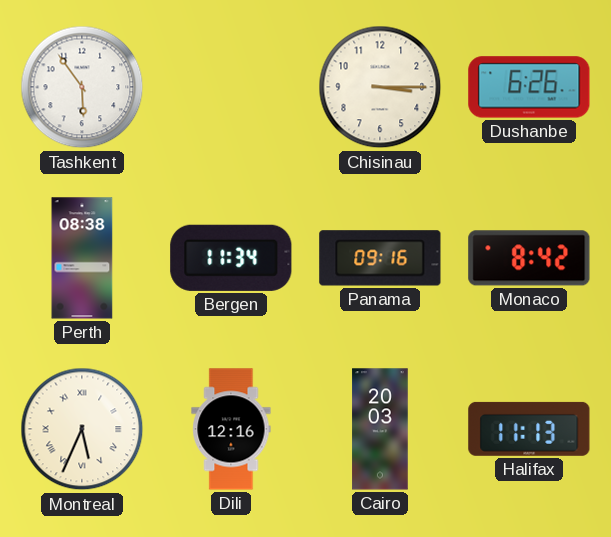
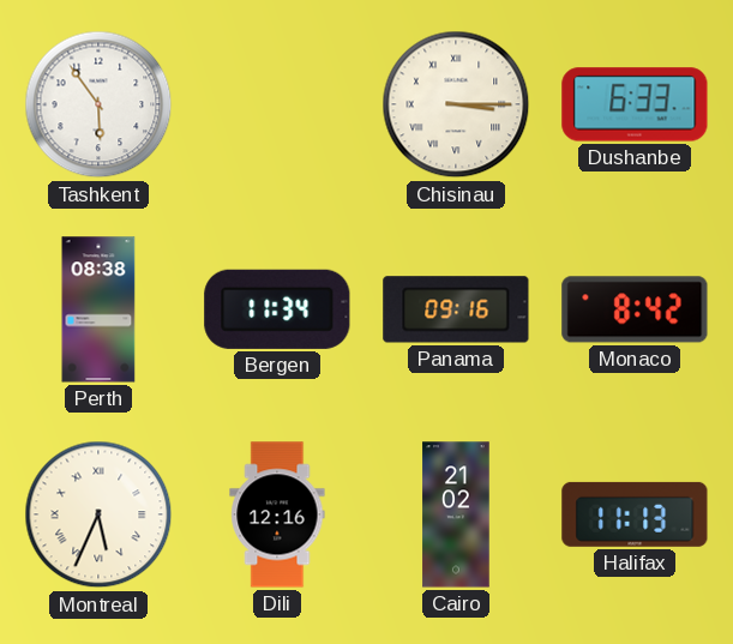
Chisinau numerals: Arabic -> Roman
Dushanbe: 6:26 -> 6:33
Cairo: 20:03 -> 21:02
